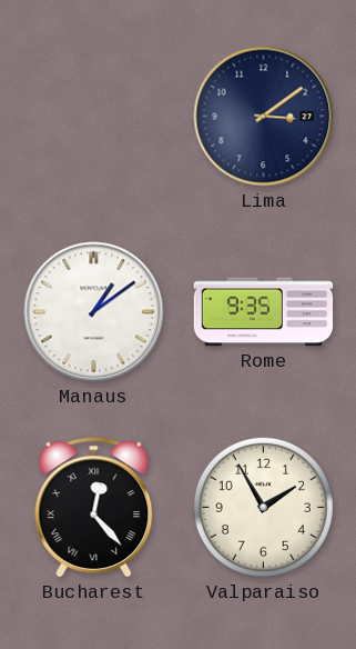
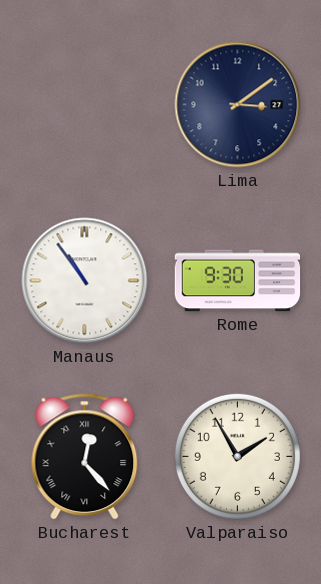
Manaus: 1:09 -> 10:54
Rome: 9:35 -> 9:30
